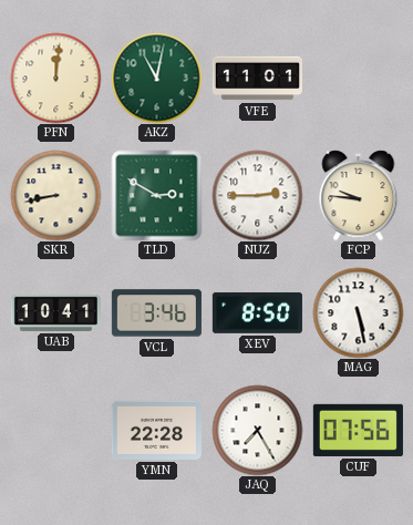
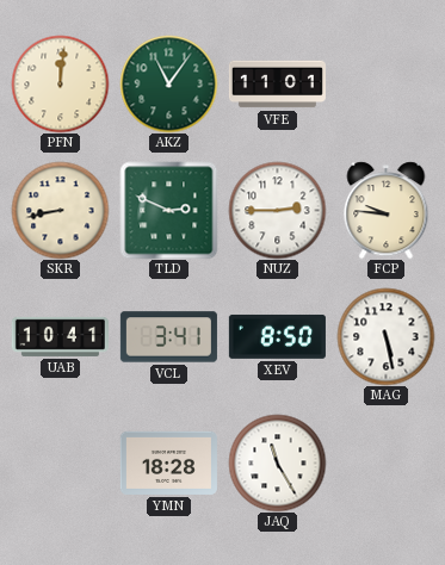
AKZ: 11:02 -> 11:06
TLD: 2:50 -> 2:49
VCL: 3:46 -> 3:41
YMN: 22:28 -> 18:28
JAQ: 7:25 -> 11:25
CUF: 07:56 -> none
